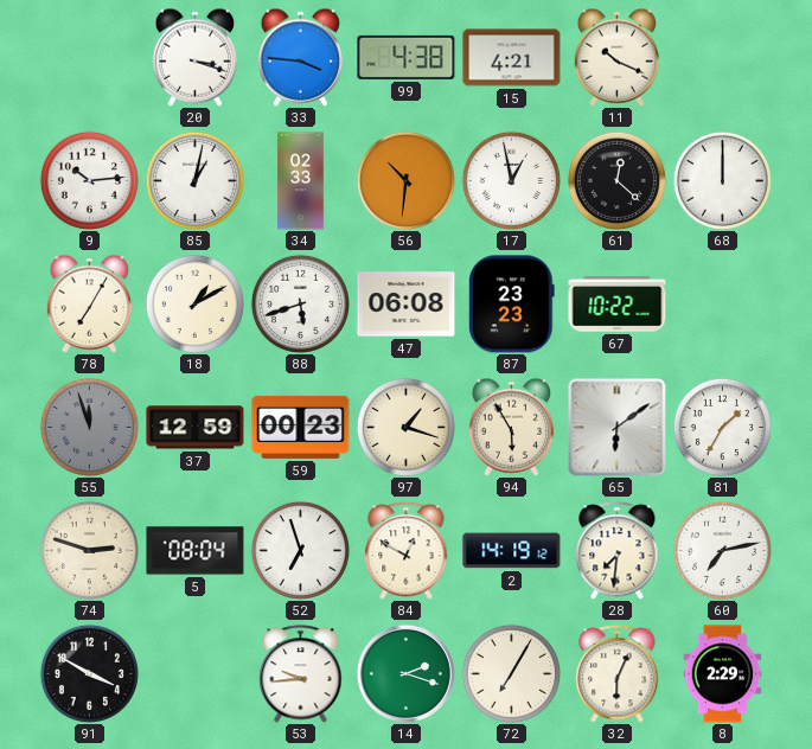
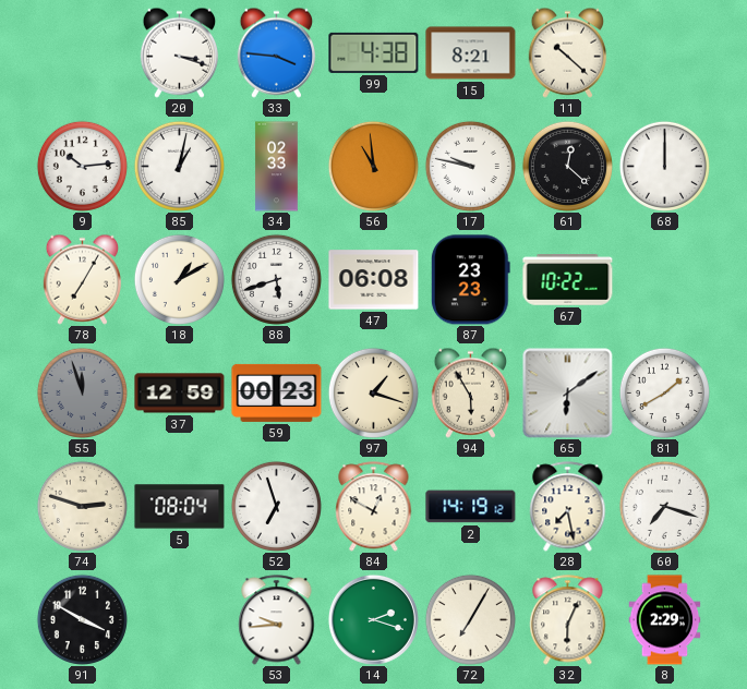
15: 4:21 -> 8:21
11: 10:19 -> 10:22
56: 10:31 -> 10:59
17: 12:58 -> 9:47
81: 1:35 -> 1:40
28: 7:31 -> 7:28
60: 7:13 -> 7:18
